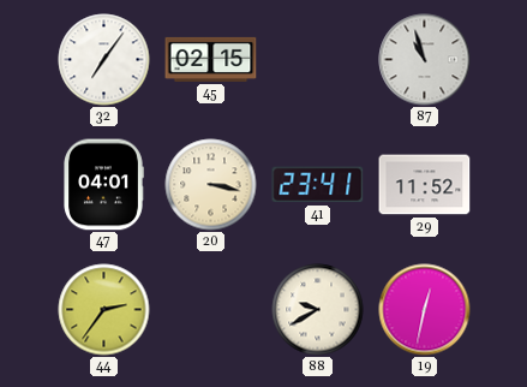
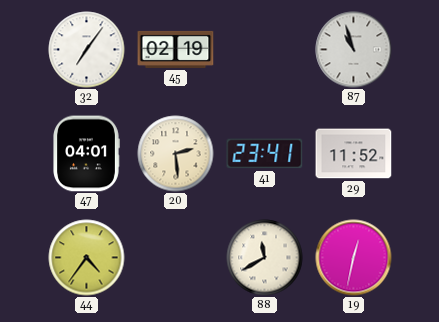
45: 02:15 -> 02:19
20: 3:17 -> 2:29
44: 2:36 -> 4:36
88: 9:40 -> 11:40
